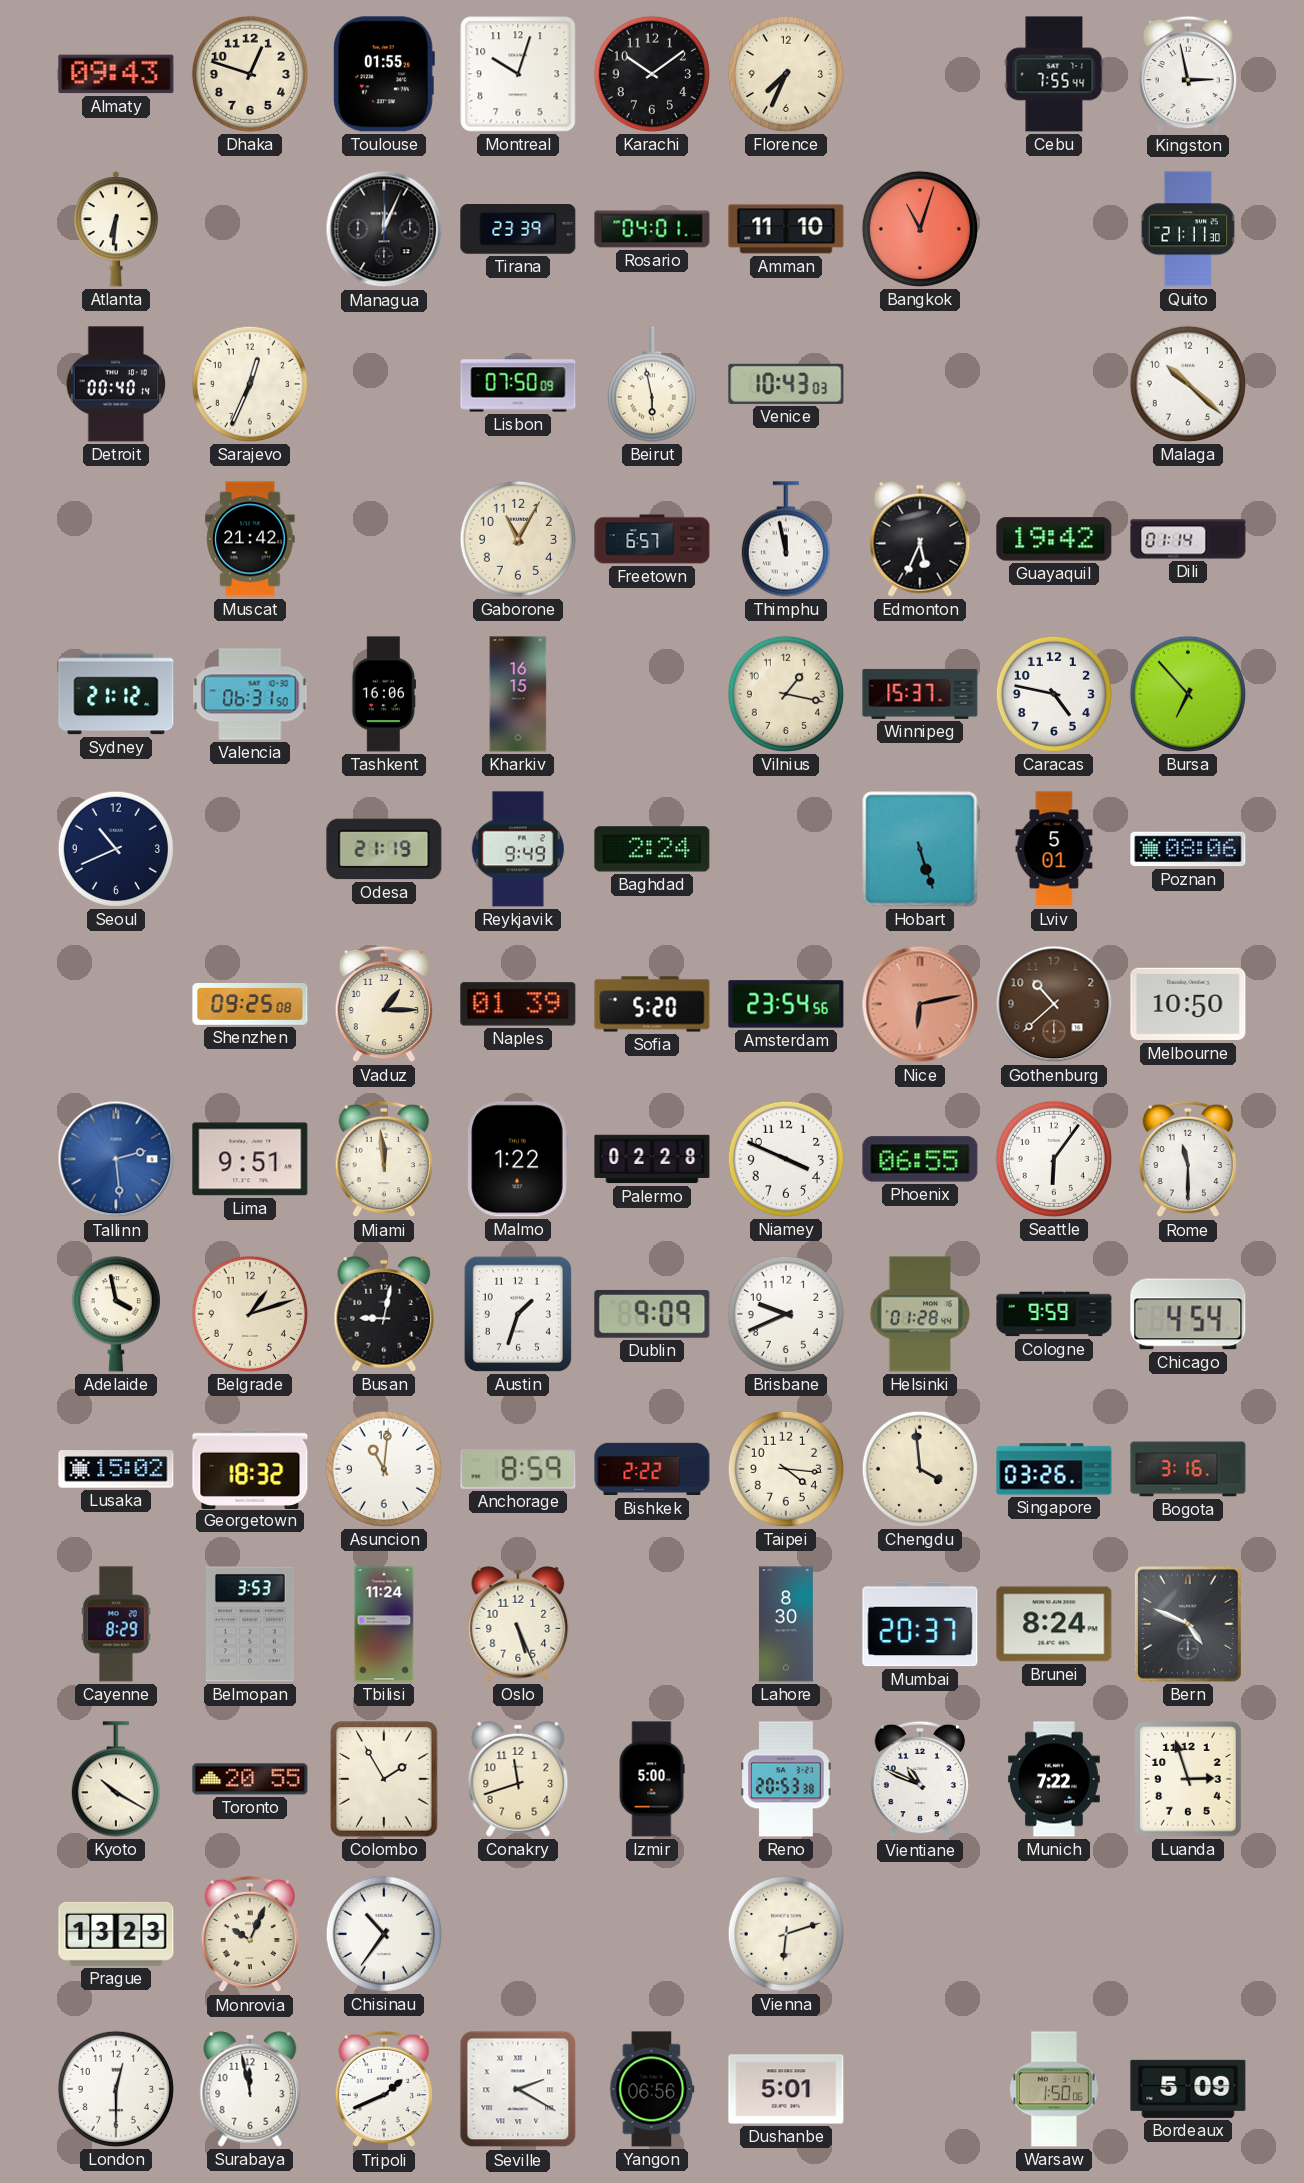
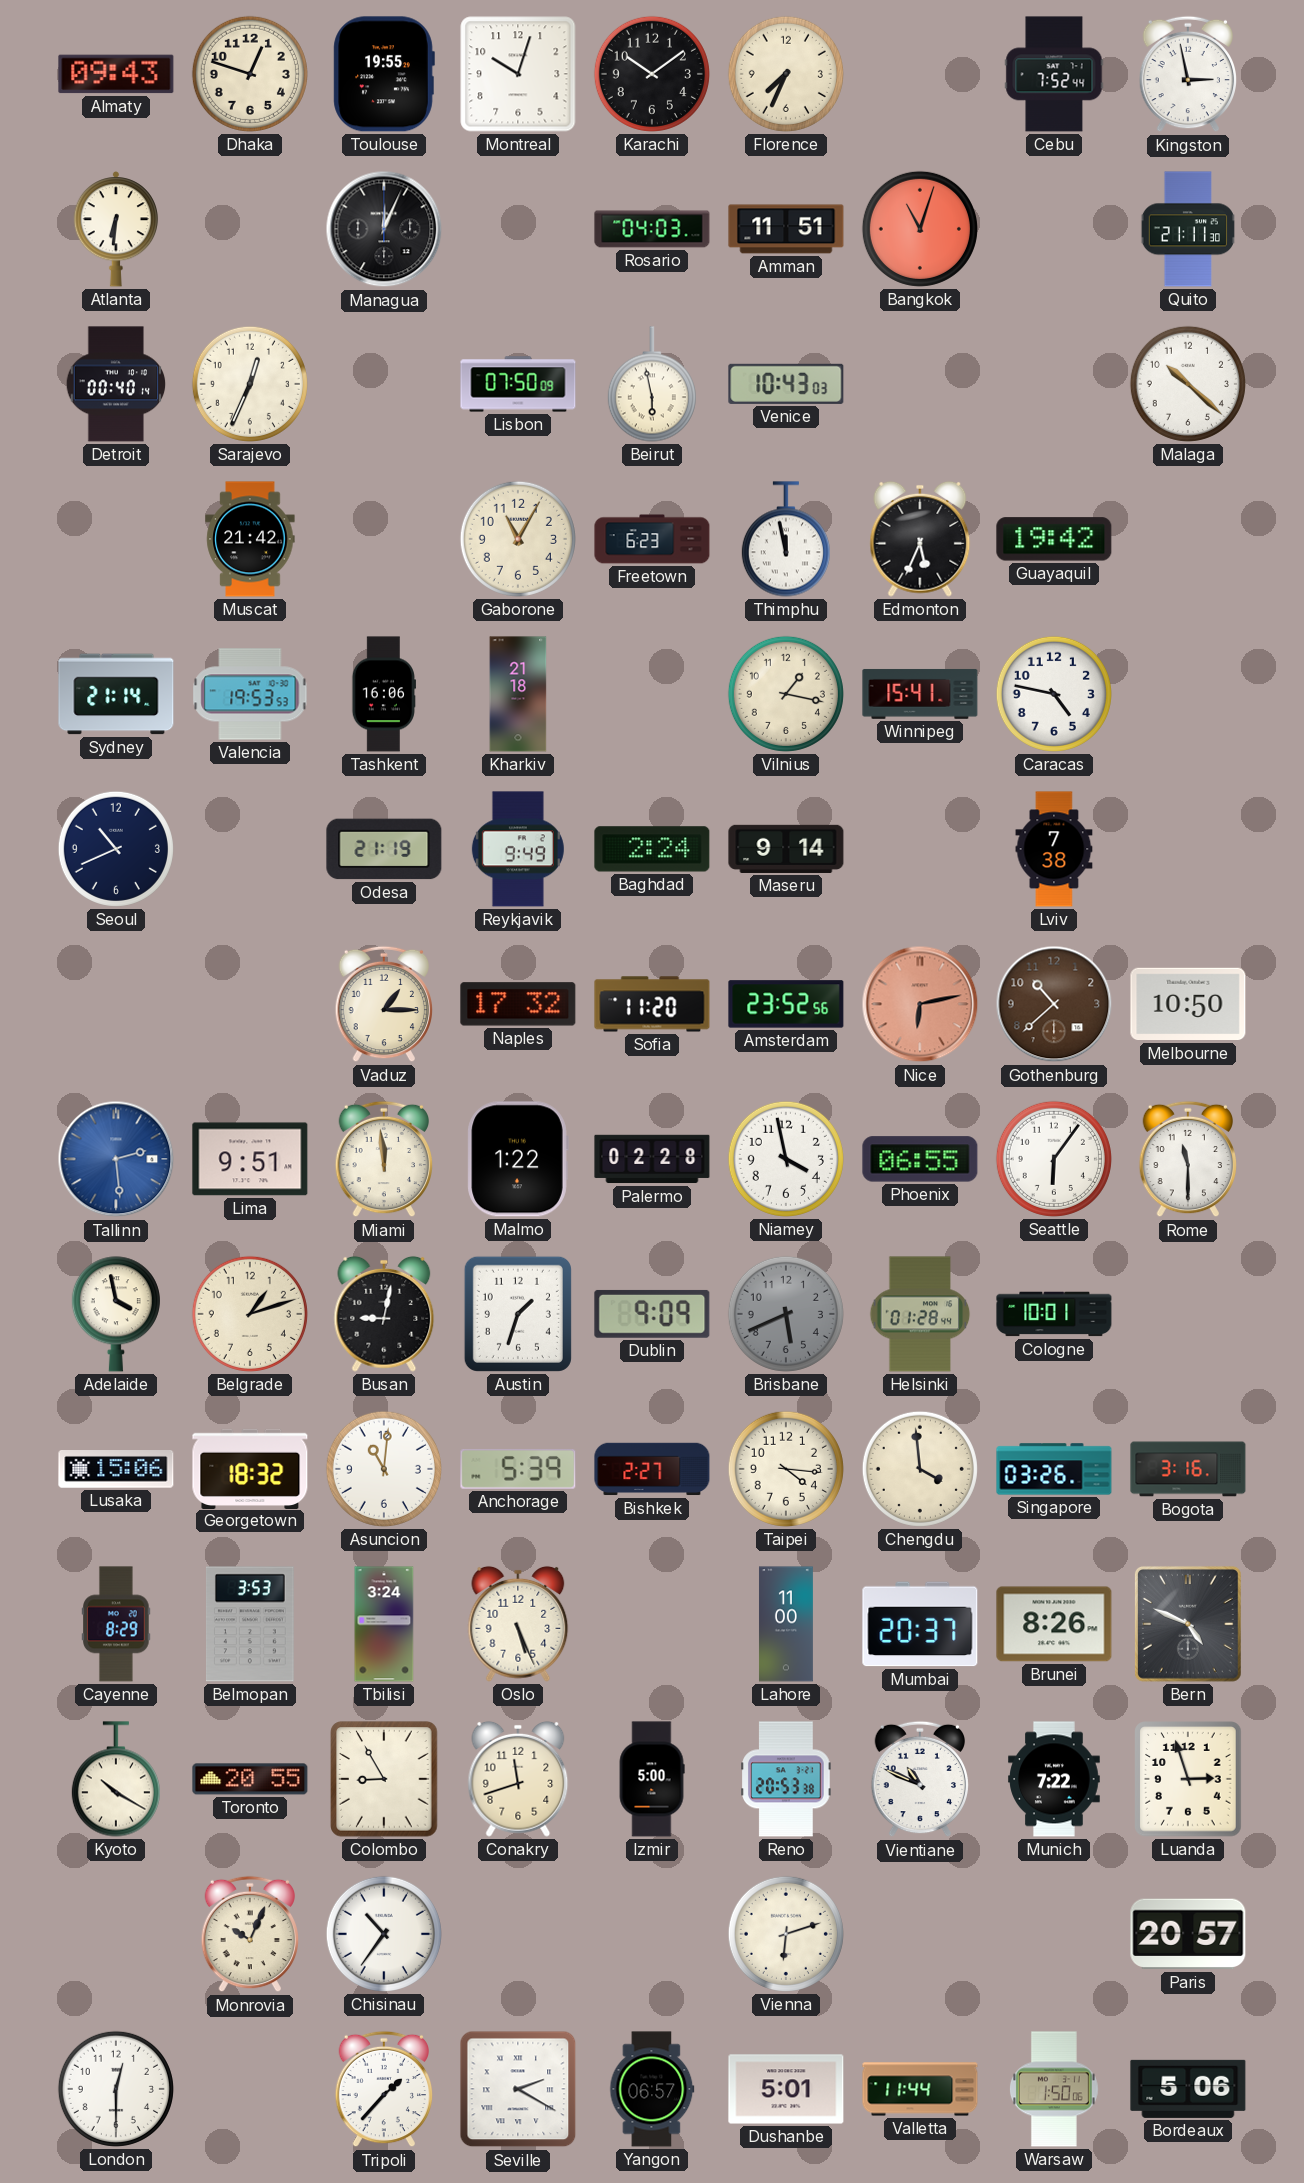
Toulouse: 01:55 -> 19:55
Cebu: 7:55 -> 7:52
Tirana: 23:39 -> none
Rosario: 04:01 -> 04:03
Amman: 11:10 -> 11:51
Freetown: 6:57 -> 6:23
Dili: 01:14 -> none
Sydney: 21:12 -> 21:14
Valencia: 06:31 -> 19:53
Kharkiv: 16:15 -> 21:18
Winnipeg: 15:37 -> 15:41
Bursa: 6:53 -> none
Maseru: none -> 9:14
Hobart: 5:27 -> none
Lviv: 5:01 -> 7:38
Poznan: 08:06 -> none
Shenzhen: 09:25 -> none
Naples: 01:39 -> 17:32
Sofia: 5:20 -> 11:20
Amsterdam: 23:54 -> 23:52
Niamey: 3:49 -> 3:58
Brisbane: 9:41 -> 5:41
Brisbane dial: white -> grey
Cologne: 9:59 -> 10:01
Chicago: 4:54 -> none
Lusaka: 15:02 -> 15:06
Anchorage: 8:59 -> 5:39
Bishkek: 2:22 -> 2:27
Tbilisi: 11:24 -> 3:24
Lahore: 8:30 -> 11:00
Brunei: 8:24 -> 8:26
Colombo: 1:55 -> 8:55
Prague: 13:23 -> none
Paris: none -> 20:57
Surabaya: 11:58 -> none
Tripoli: 1:41 -> 1:37
Yangon: 06:56 -> 06:57
Valletta: none -> 11:44
Bordeaux: 5:09 -> 5:06
